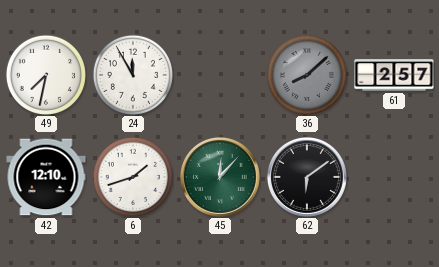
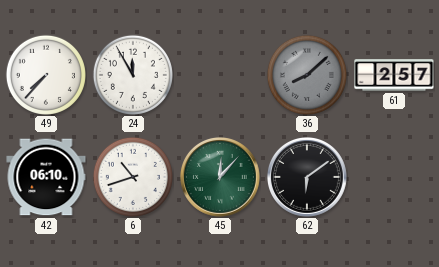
49: 7:32 -> 7:37
42: 12:10 -> 06:10
6: 1:42 -> 10:42
